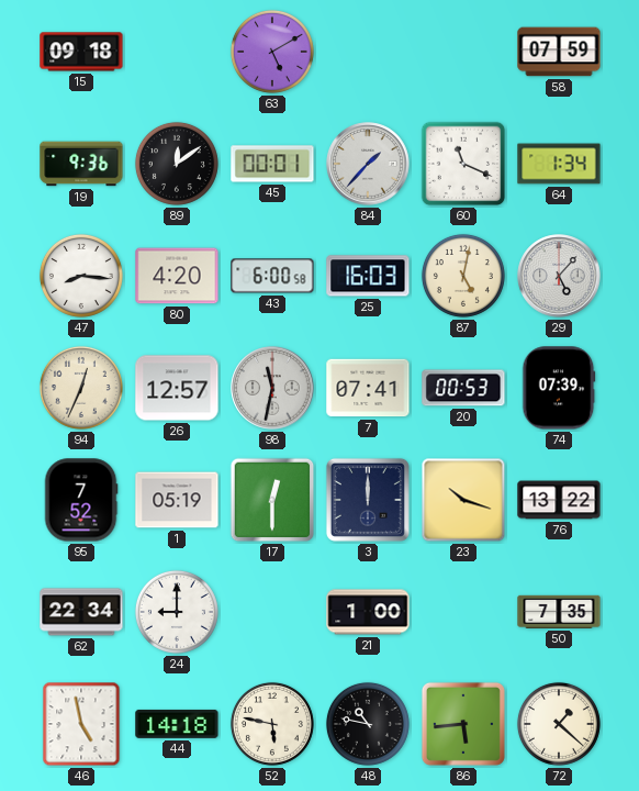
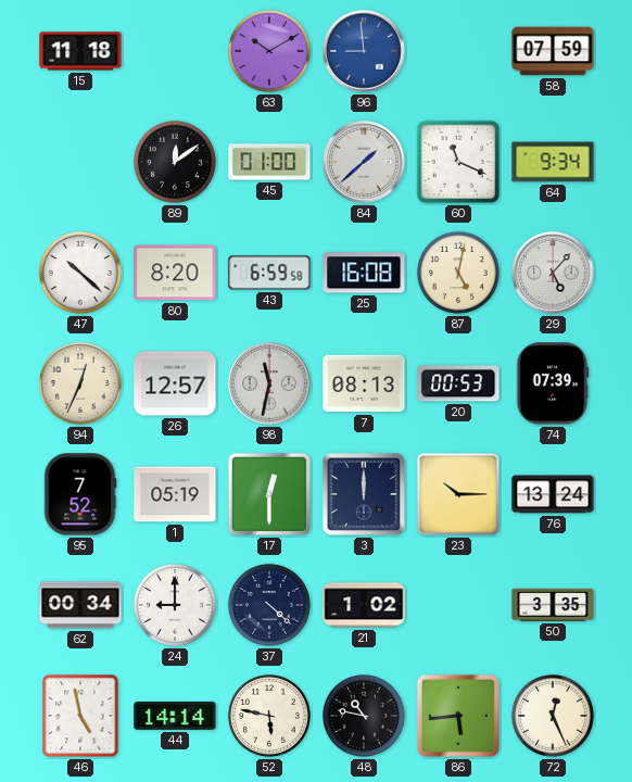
15: 09:18 -> 11:18
63: 5:10 -> 10:10
96: none -> 8:59
19: 9:36 -> none
45: 00:01 -> 01:00
84: 1:37 -> 1:38
64: 1:34 -> 9:34
47: 8:16 -> 10:22
80: 4:20 -> 8:20
43: 6:00 -> 6:59
25: 16:03 -> 16:08
7: 07:41 -> 08:13
23: 10:18 -> 10:15
76: 13:22 -> 13:24
62: 22:34 -> 00:34
37: none -> 4:22
21: 1:00 -> 1:02
50: 7:35 -> 3:35
44: 14:18 -> 14:14
72: 1:22 -> 12:26
